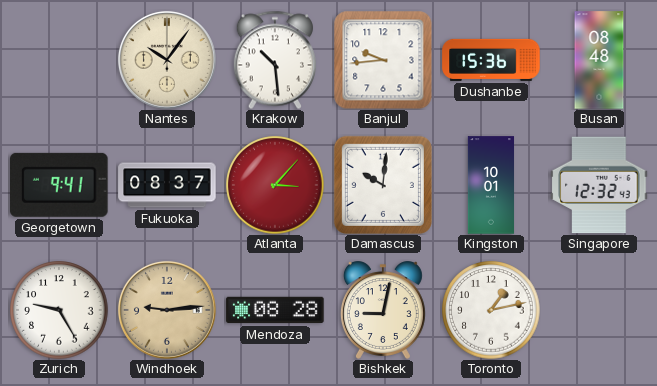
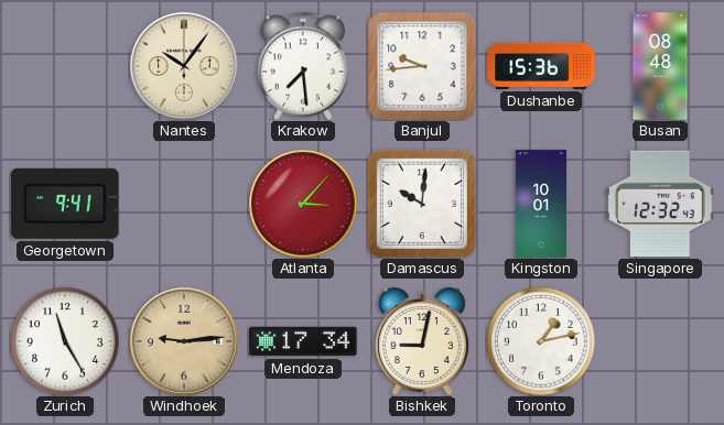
Krakow: 10:29 -> 7:29
Fukuoka: 08:37 -> none
Zurich: 9:25 -> 11:25
Mendoza: 08:28 -> 17:34
